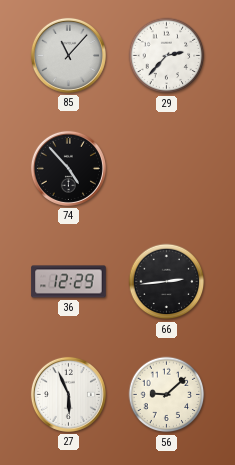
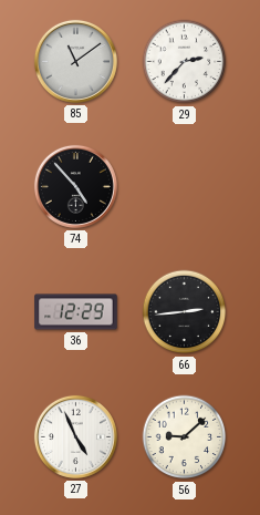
85: 11:07 -> 11:09
27: 5:56 -> 4:56
